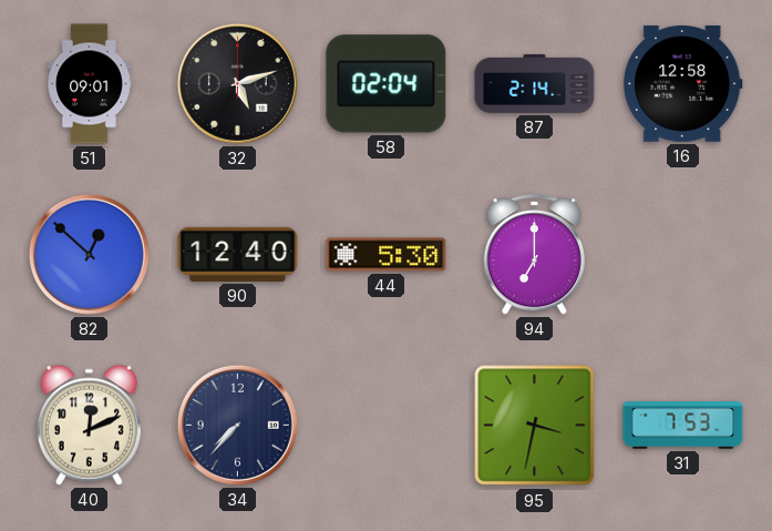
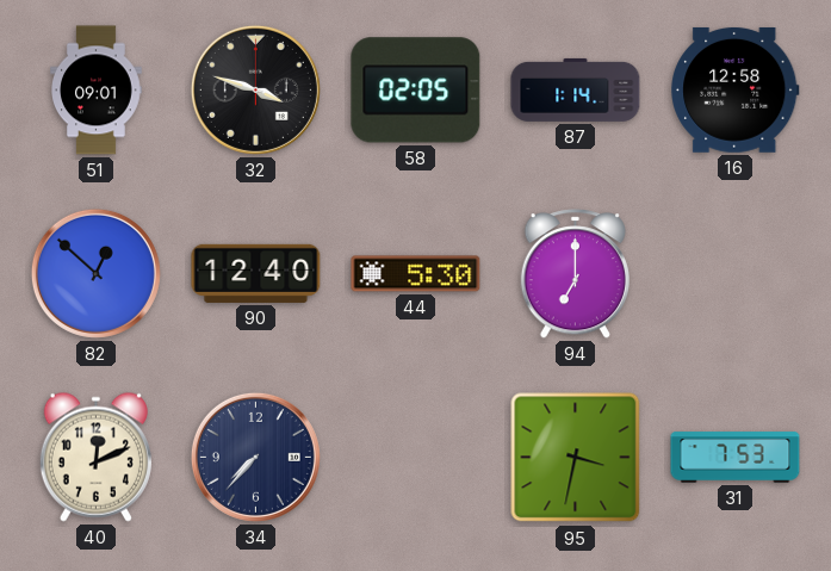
32: 5:12 -> 3:48
58: 02:04 -> 02:05
87: 2:14 -> 1:14
